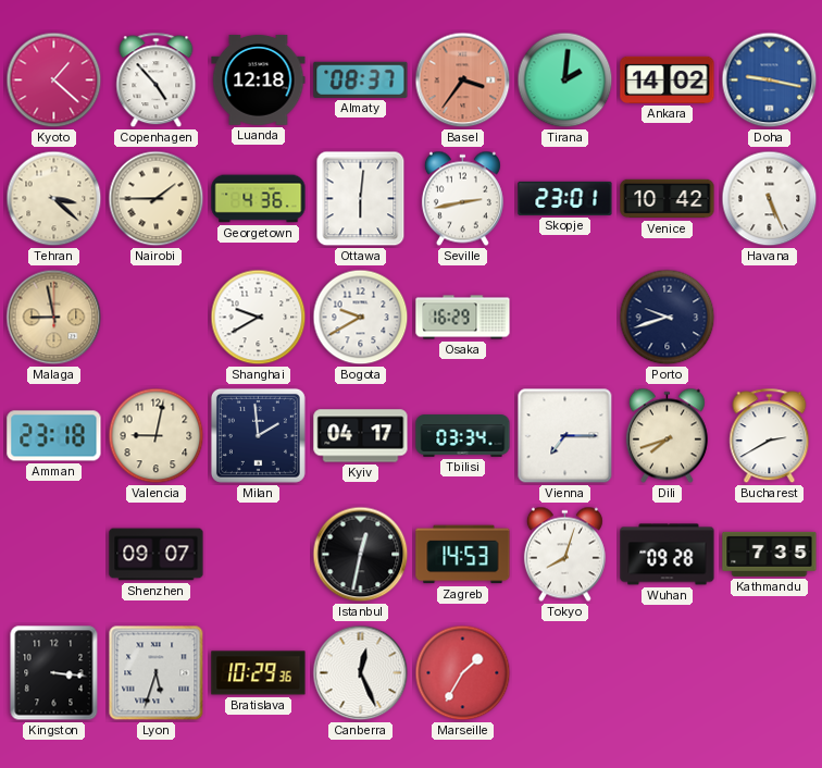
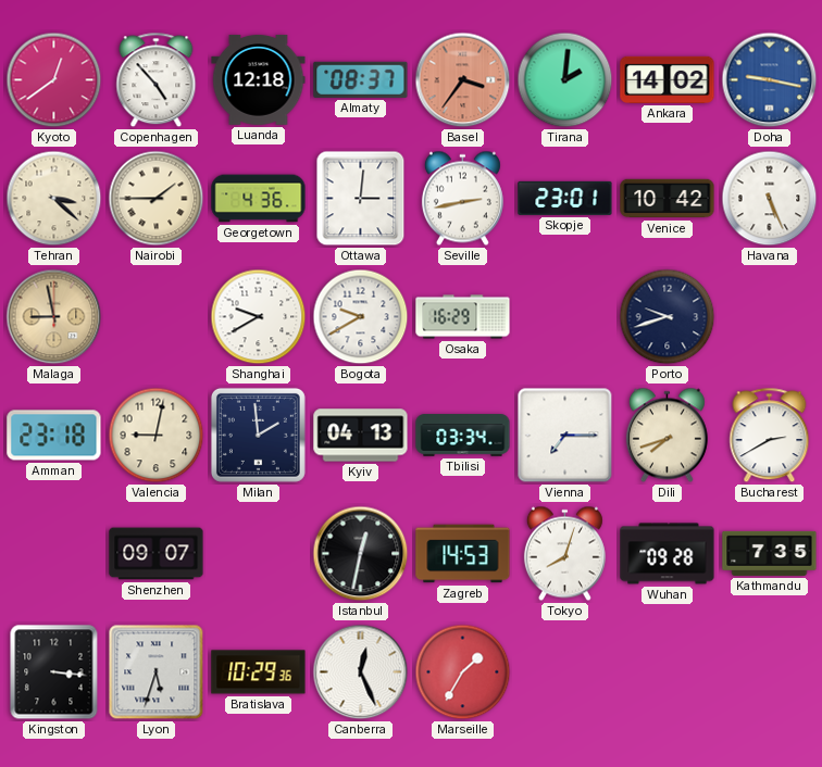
Kyoto: 1:22 -> 12:39
Ottawa: 6:01 -> 3:01
Kyiv: 04:17 -> 04:13
